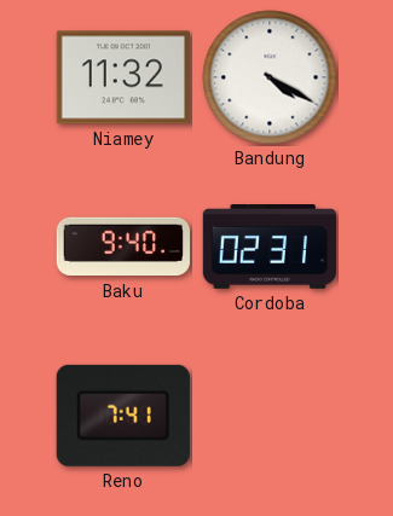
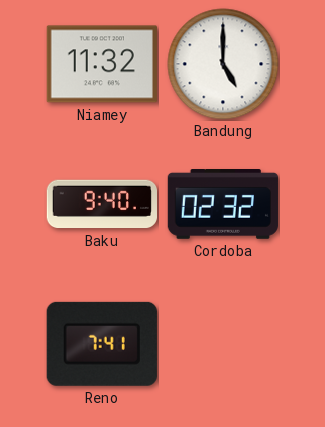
Bandung: 4:20 -> 5:00
Cordoba: 02:31 -> 02:32
